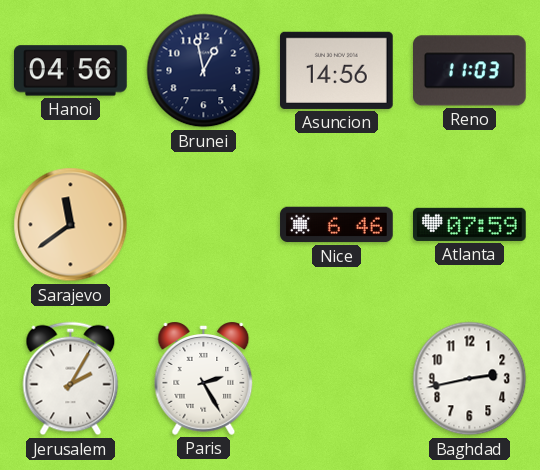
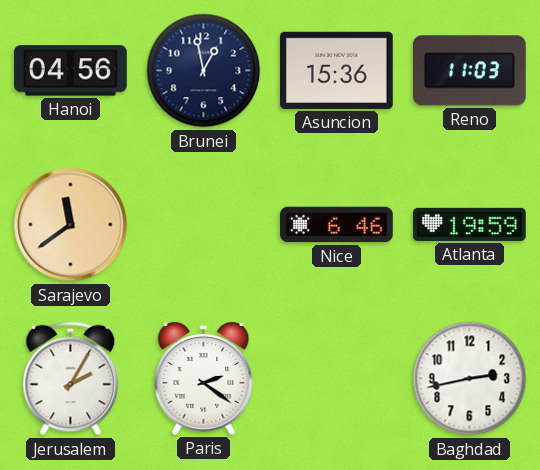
Asuncion: 14:56 -> 15:36
Atlanta: 07:59 -> 19:59
Paris: 2:25 -> 2:21
